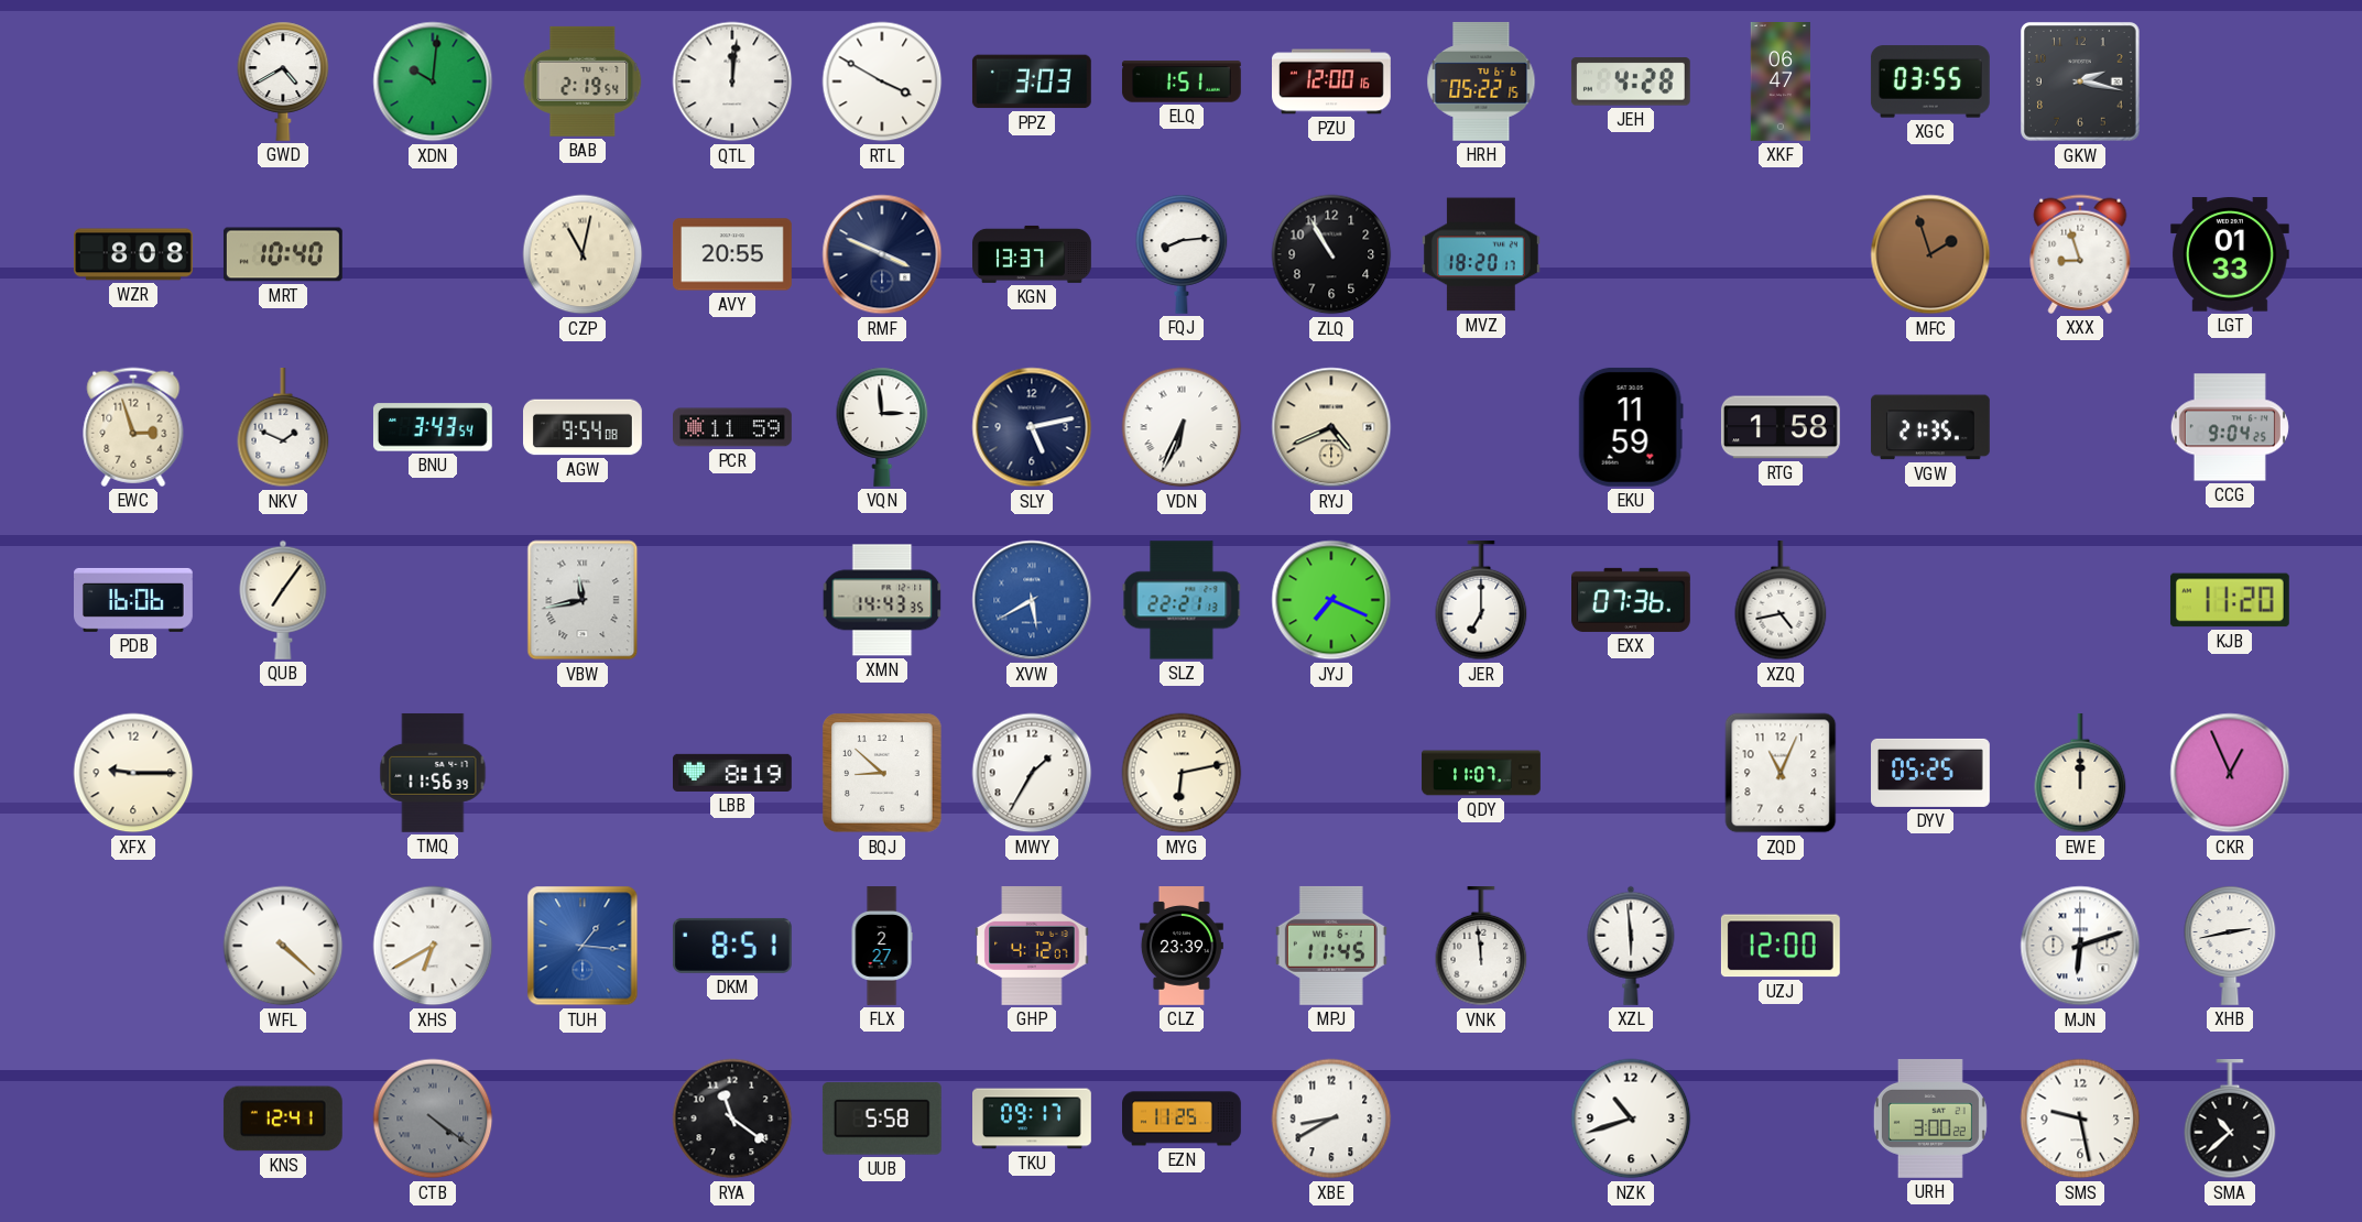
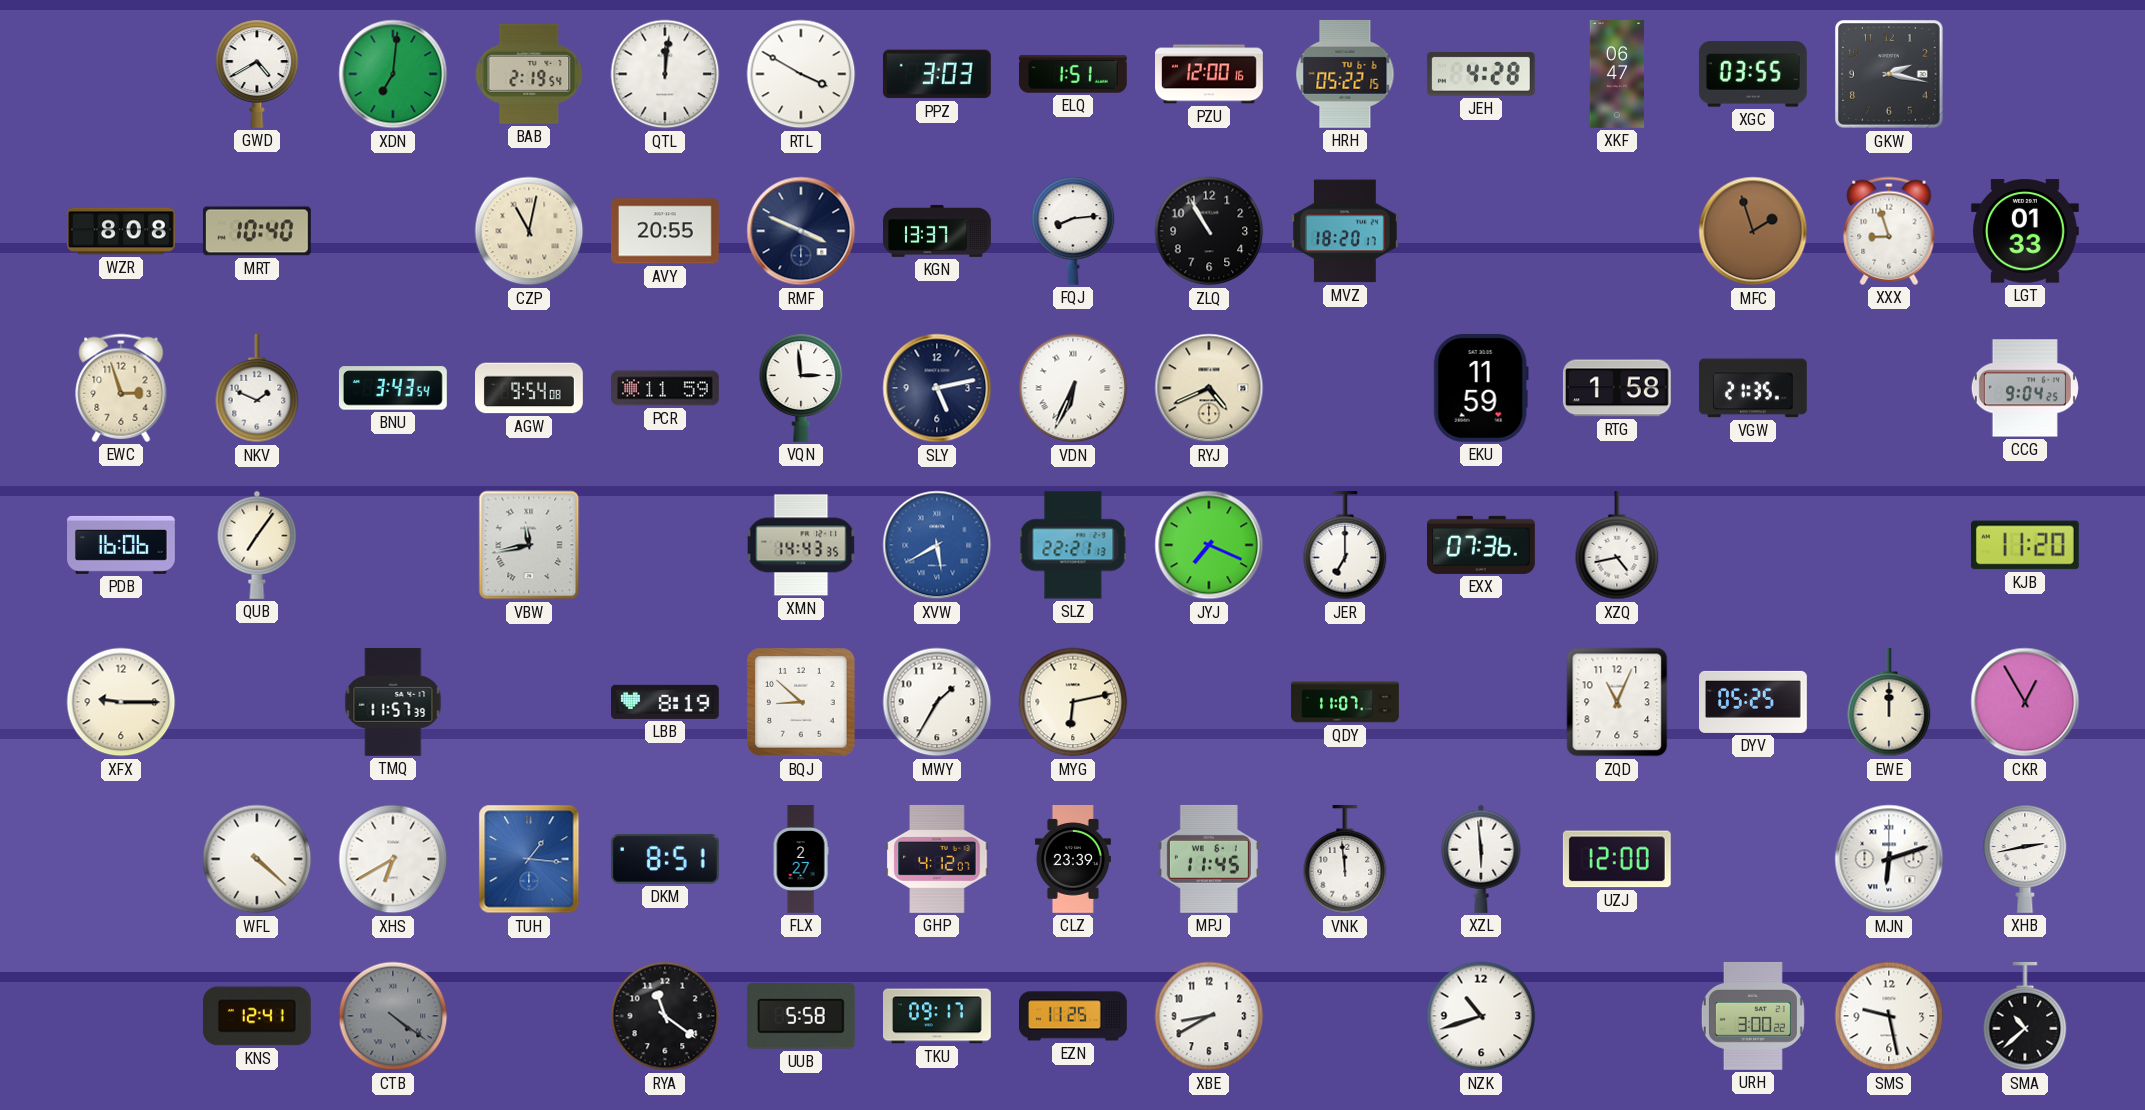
XDN: 10:01 -> 7:01
TMQ: 11:56 -> 11:57
CKR: 12:56 -> 12:55
